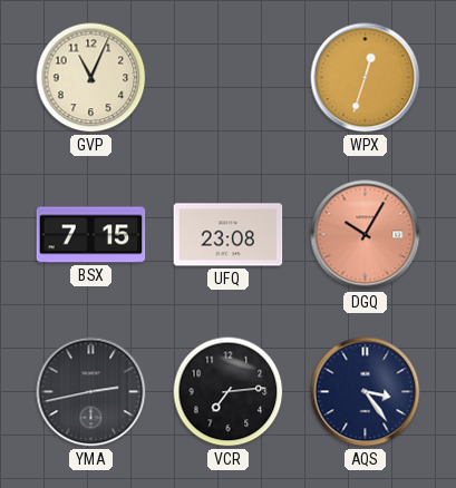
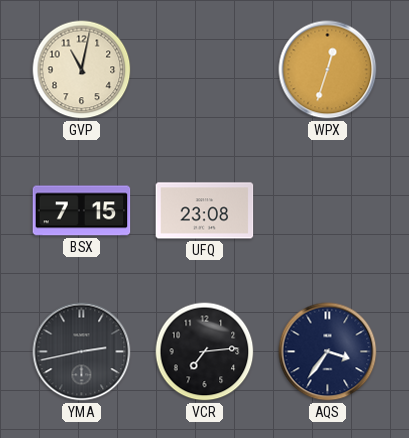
GVP: 11:04 -> 11:02
DGQ: 10:05 -> none
AQS: 3:24 -> 3:36
